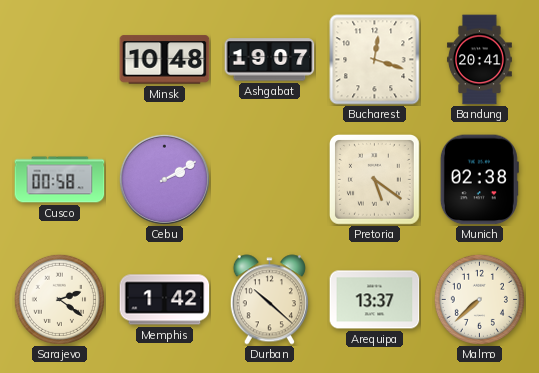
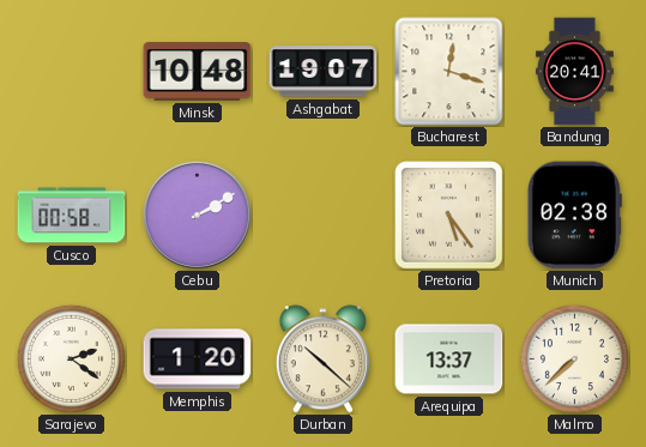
Pretoria: 5:21 -> 5:24
Memphis: 1:42 -> 1:20
